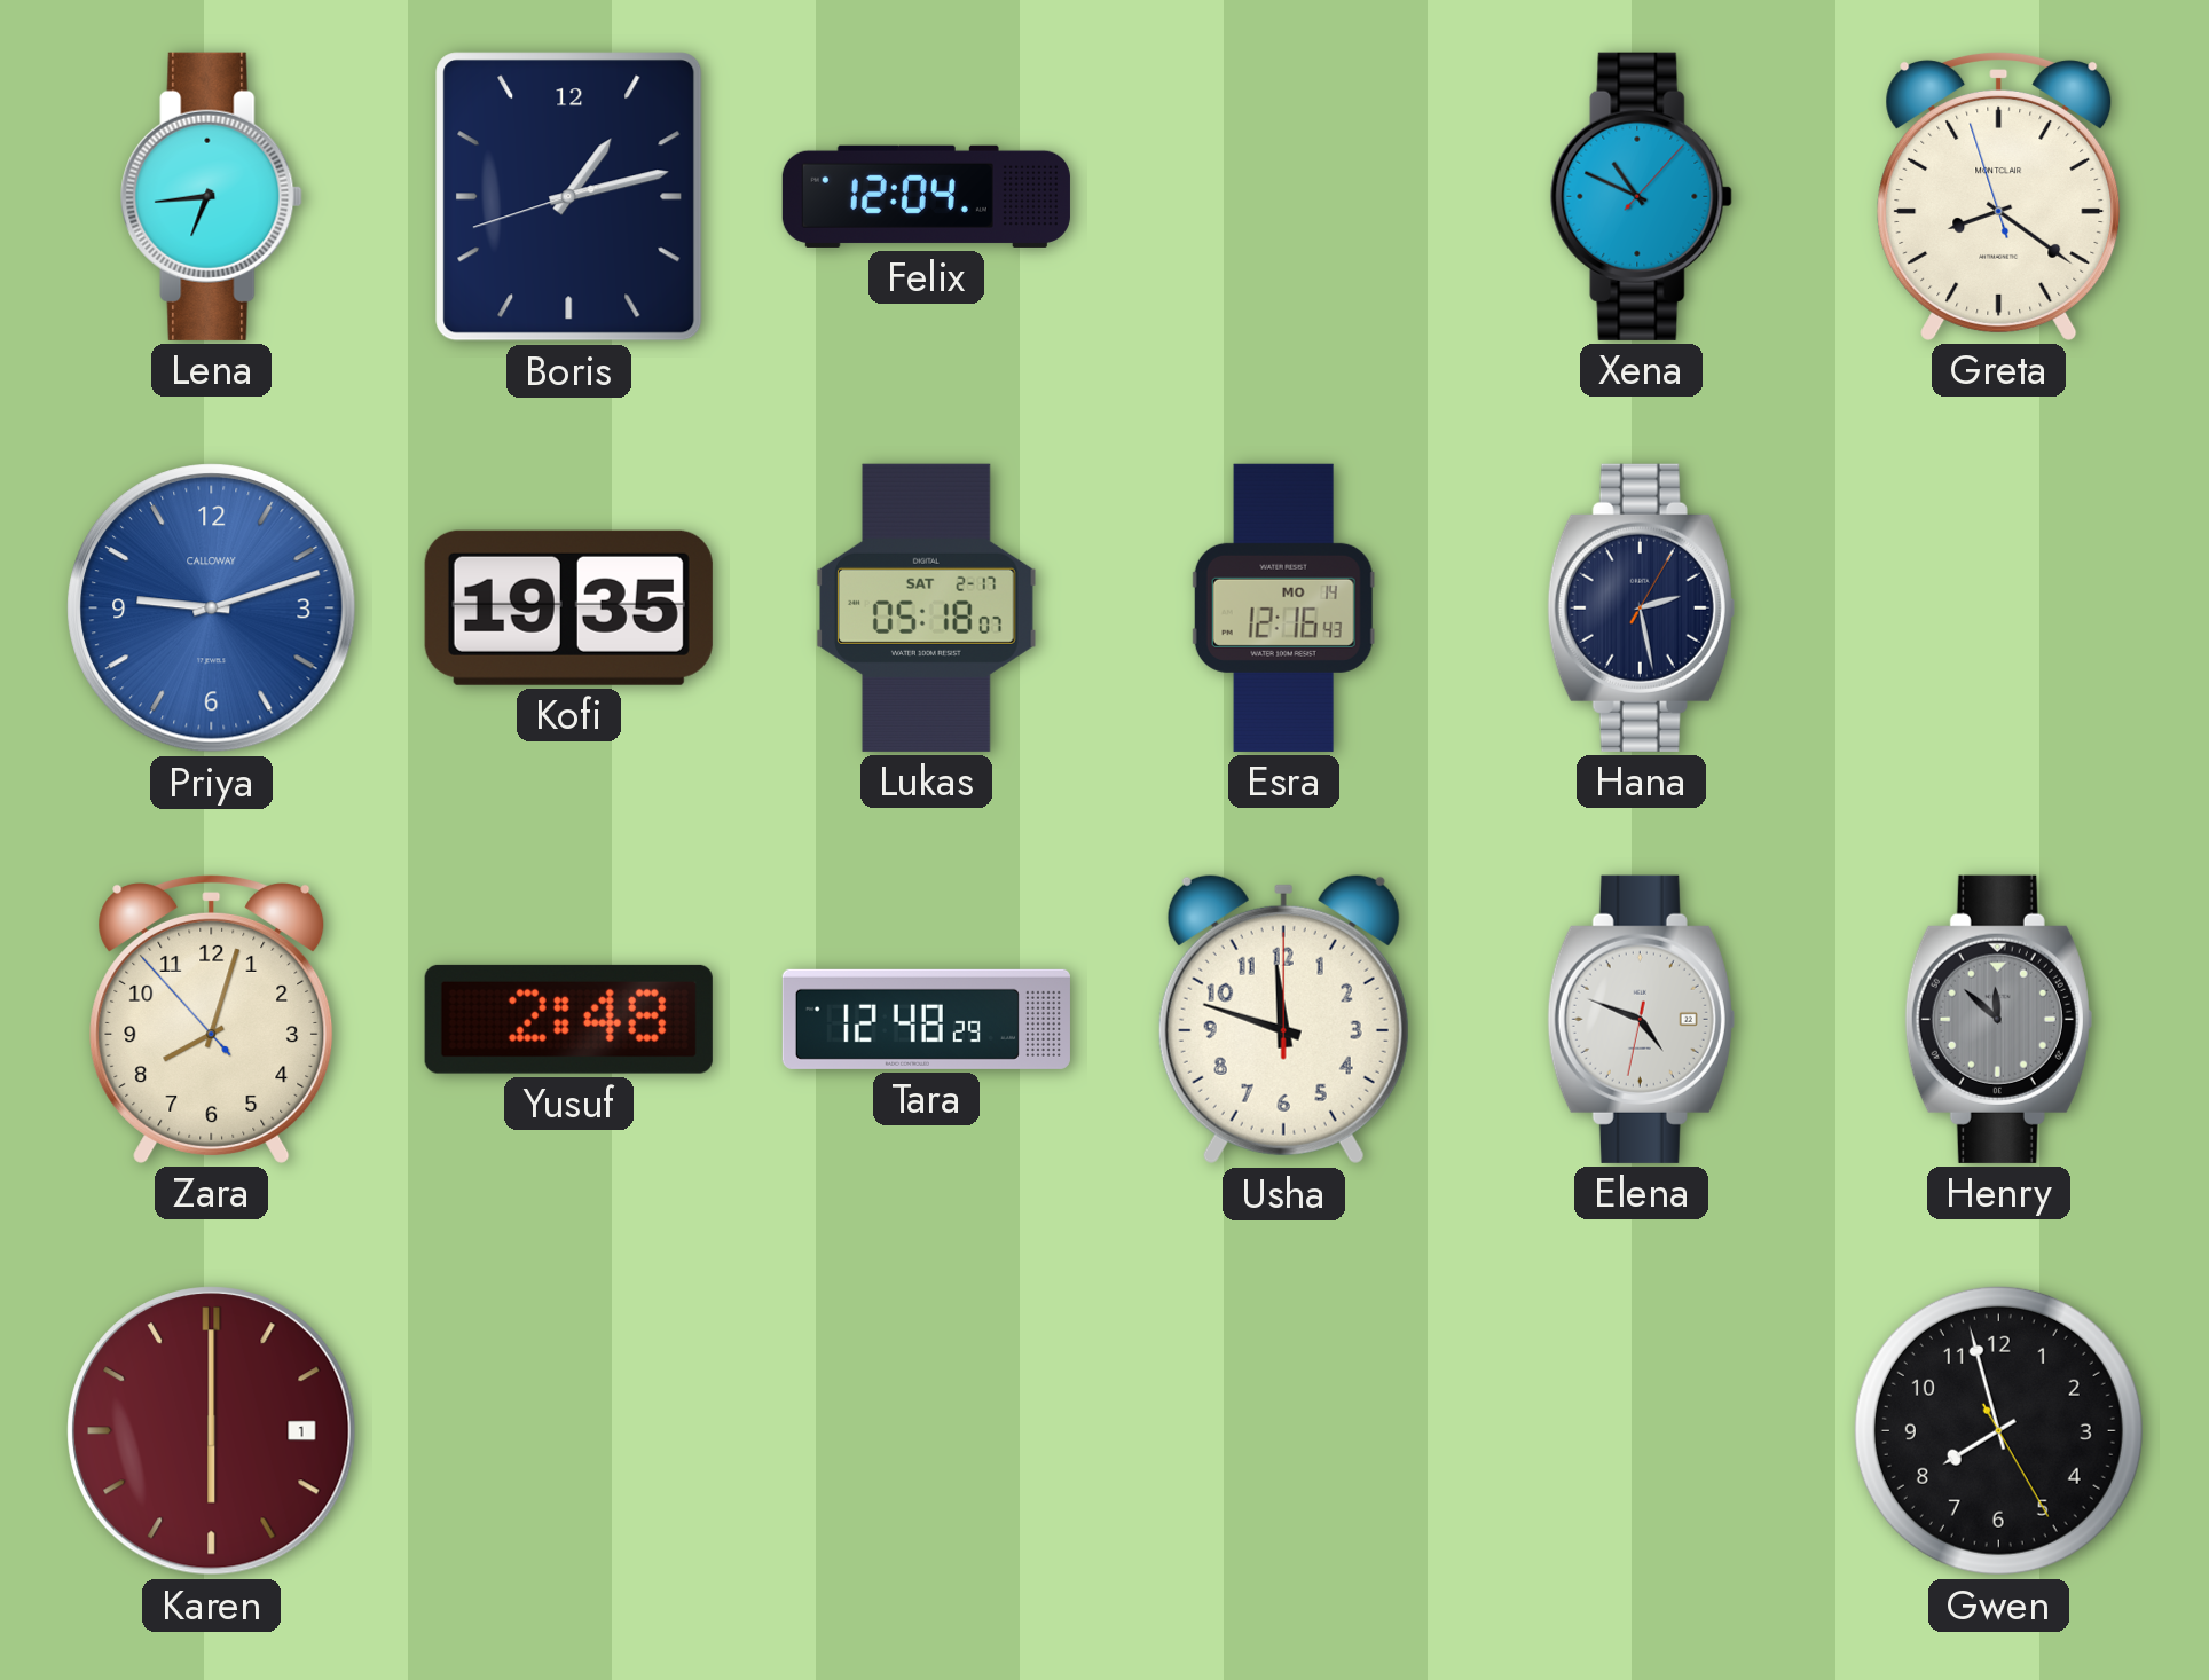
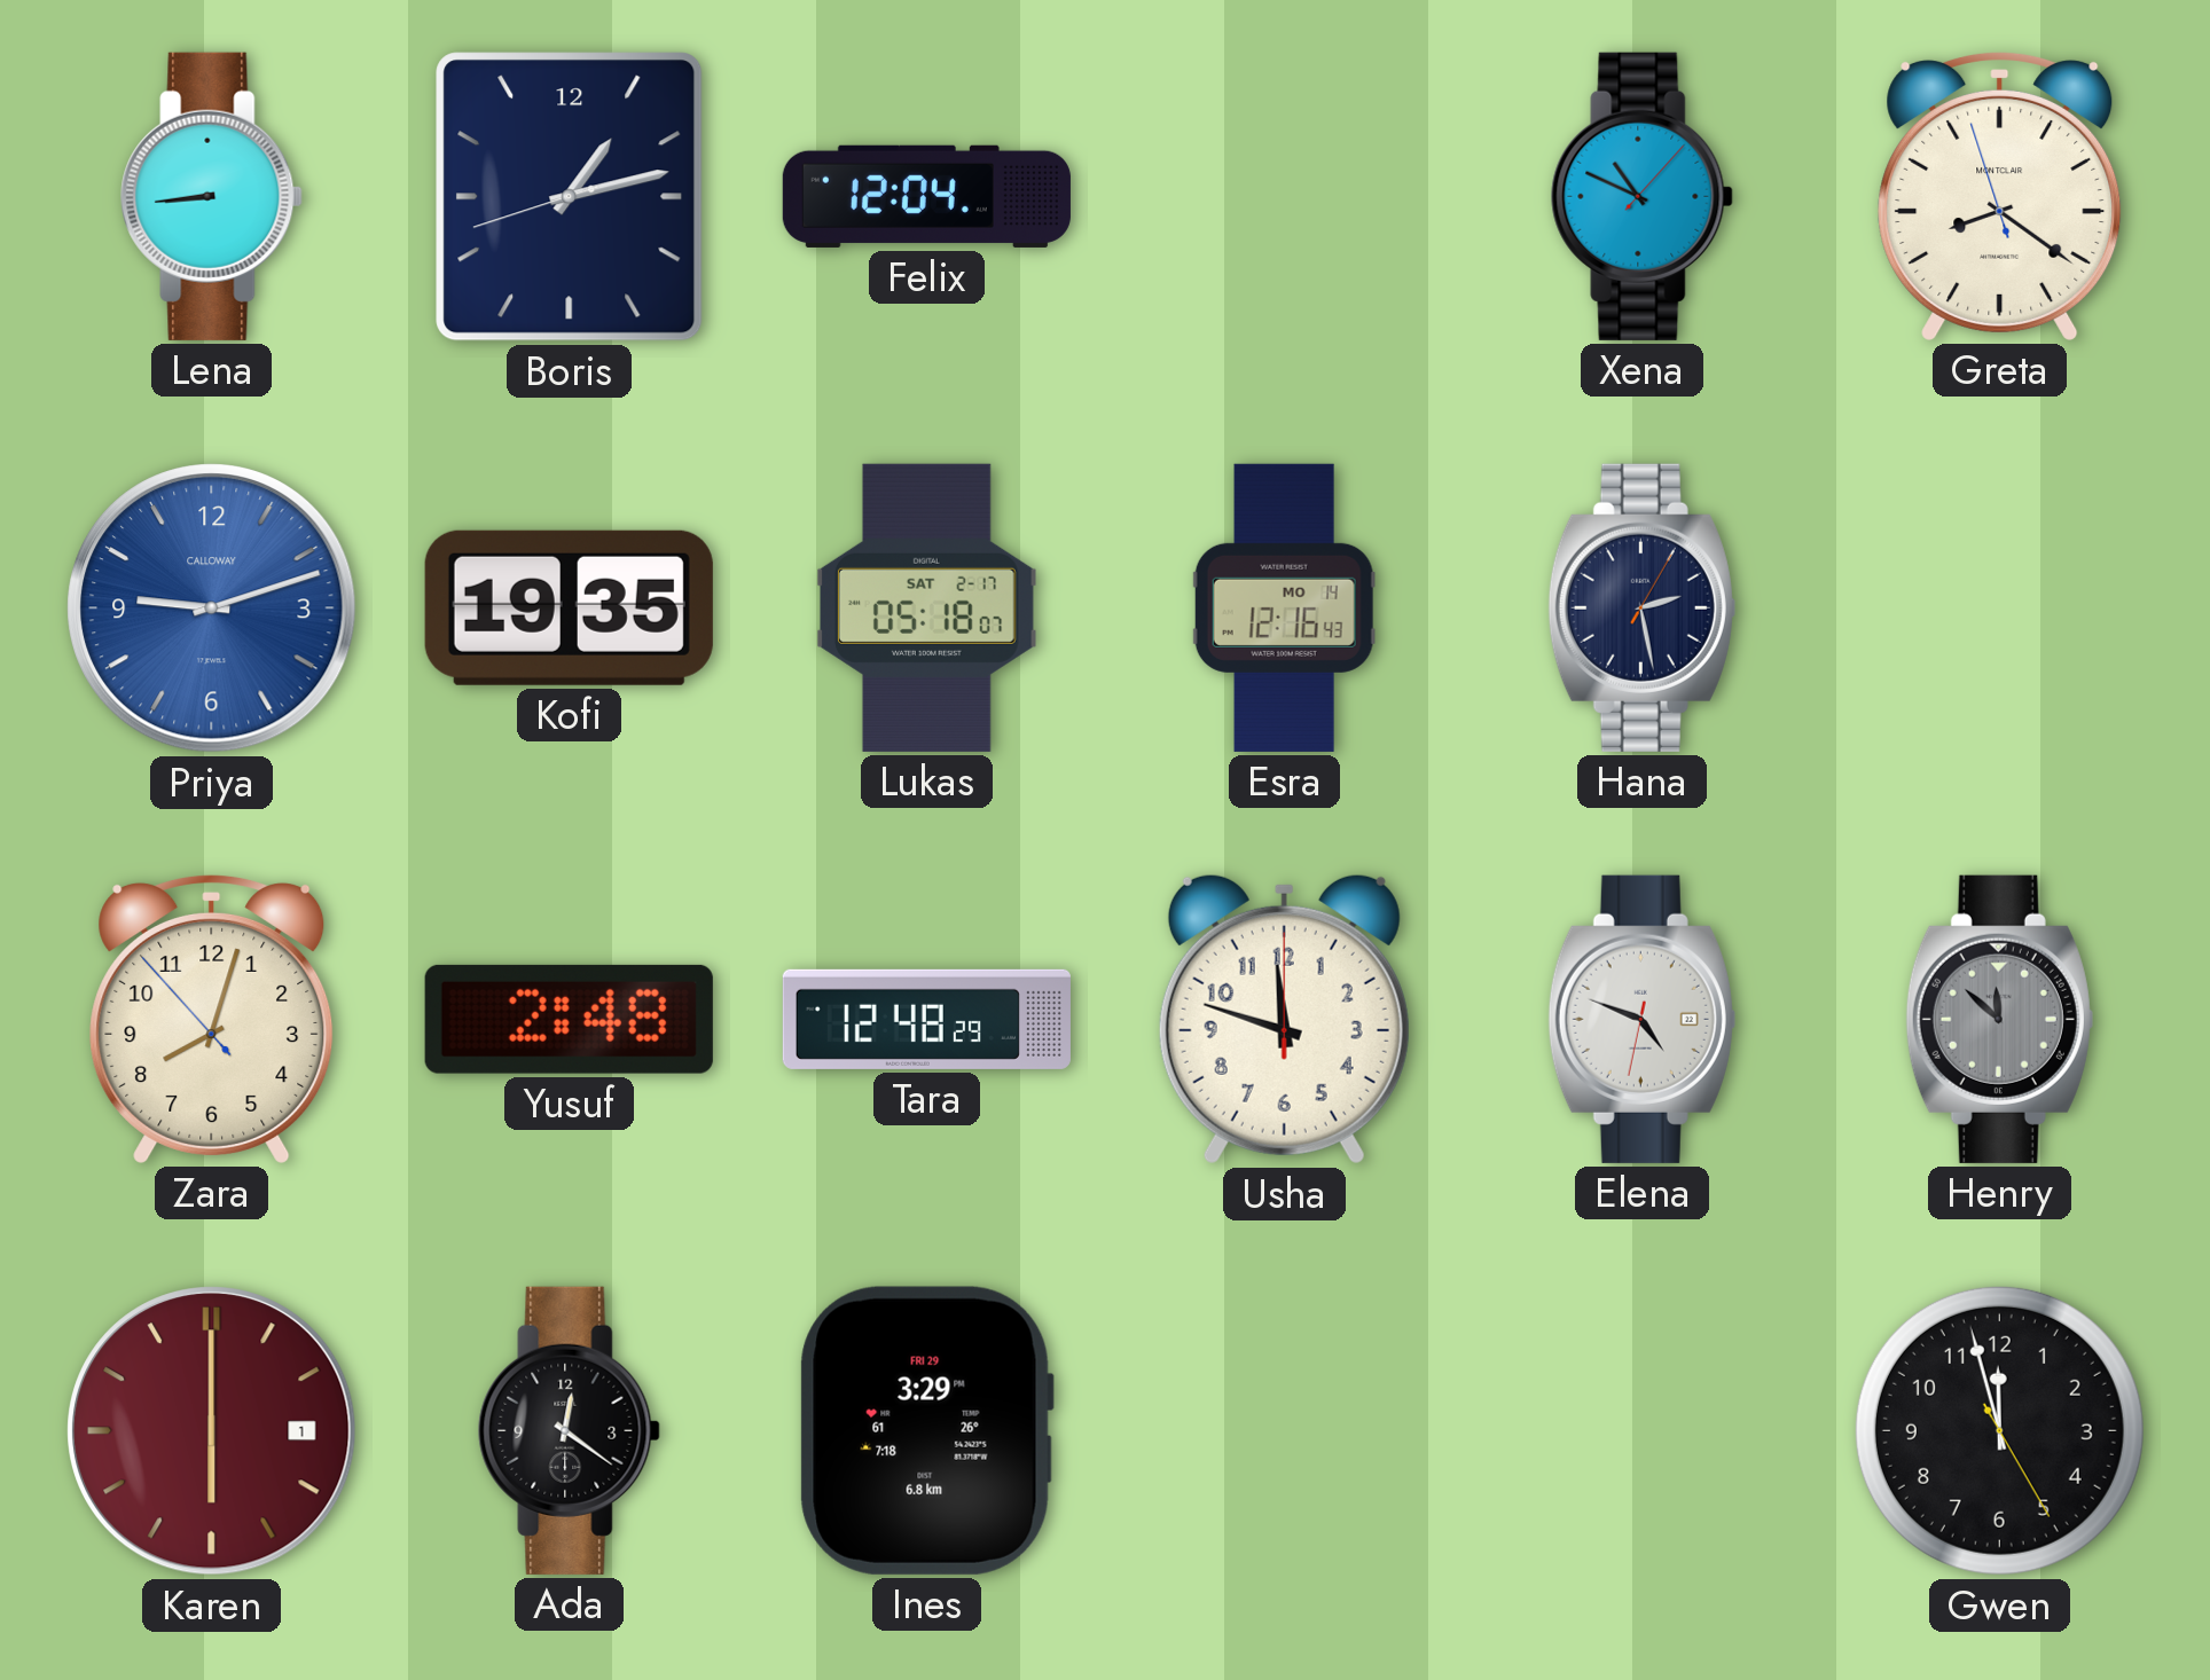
Lena: 6:44 -> 8:44
Ada: none -> 12:21
Ines: none -> 3:29
Gwen: 7:57 -> 11:57
